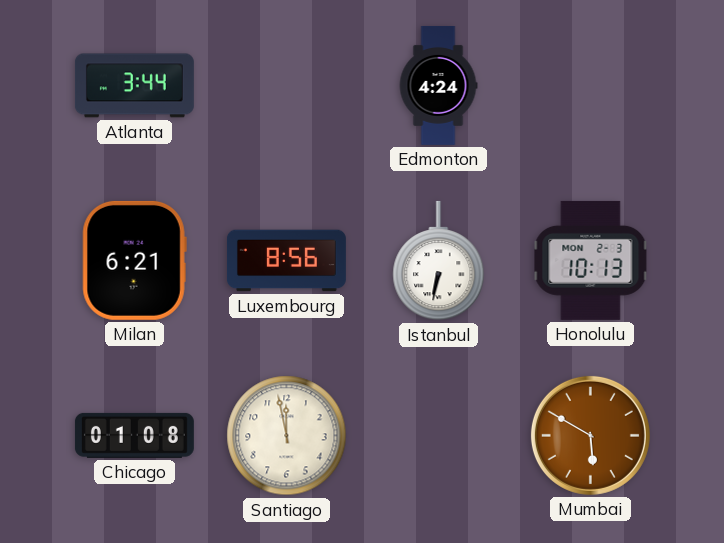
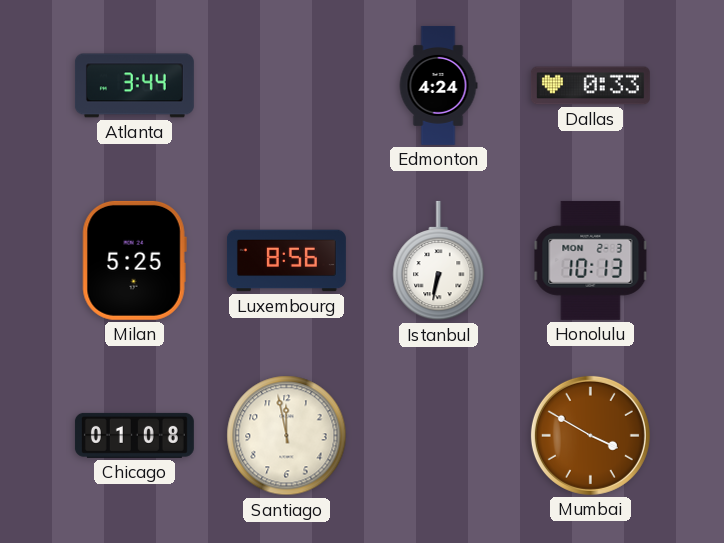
Dallas: none -> 0:33
Milan: 6:21 -> 5:25
Mumbai: 5:50 -> 3:50
